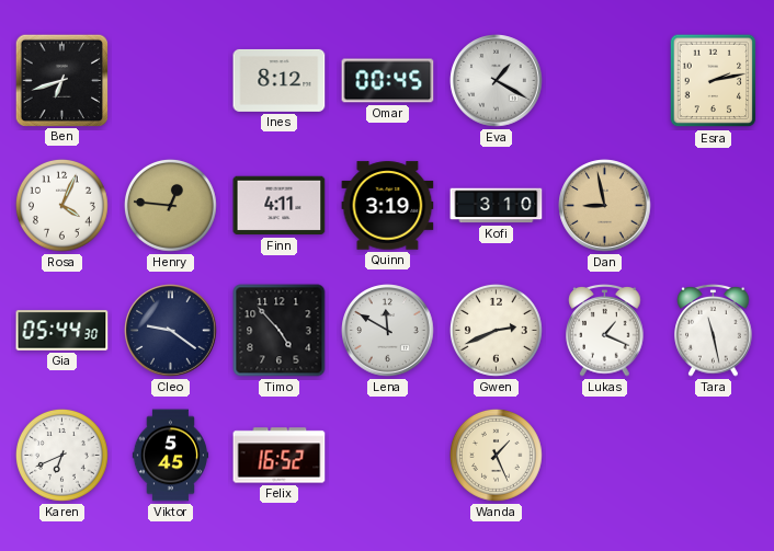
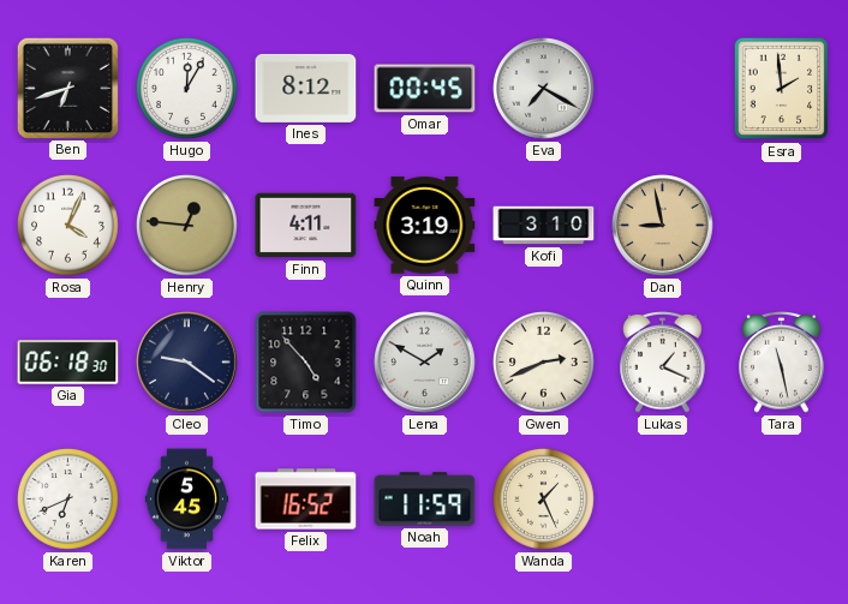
Hugo: none -> 12:05
Eva: 1:20 -> 7:20
Esra: 2:13 -> 1:59
Gia: 05:44 -> 06:18
Lena: 11:50 -> 1:50
Noah: none -> 11:59
